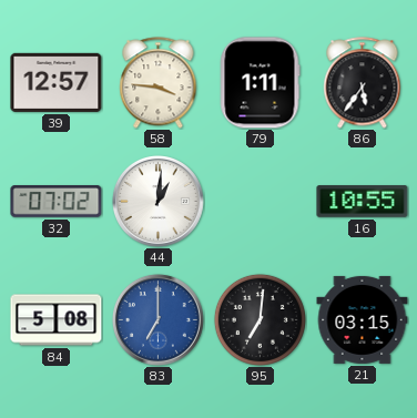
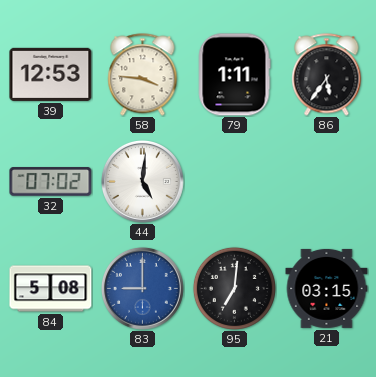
39: 12:57 -> 12:53
44: 1:01 -> 5:01
16: 10:55 -> none
83: 7:00 -> 9:00
